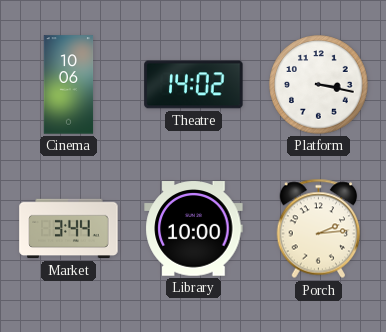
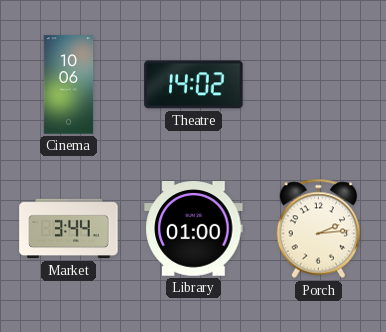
Platform: 3:17 -> none
Library: 10:00 -> 01:00
